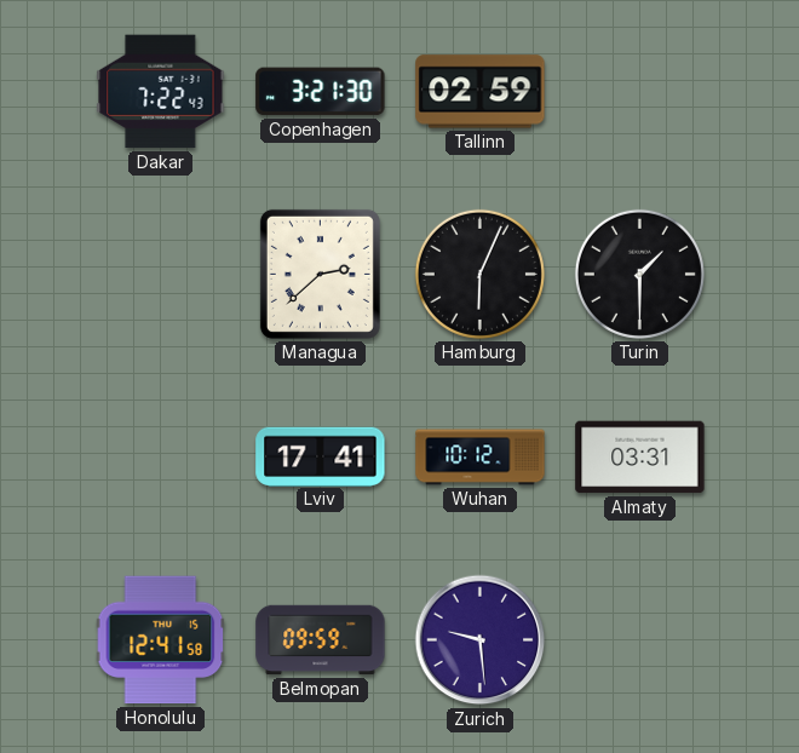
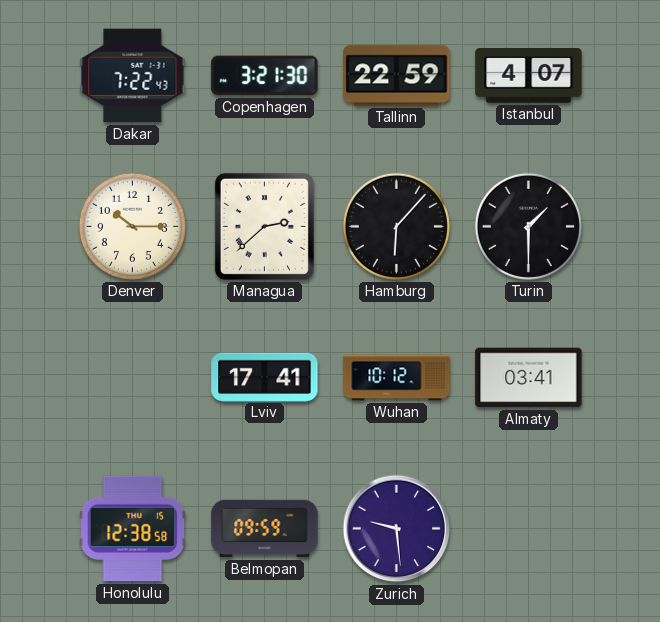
Tallinn: 02:59 -> 22:59
Istanbul: none -> 4:07
Denver: none -> 10:15
Hamburg: 6:04 -> 6:07
Almaty: 03:31 -> 03:41
Honolulu: 12:41 -> 12:38
